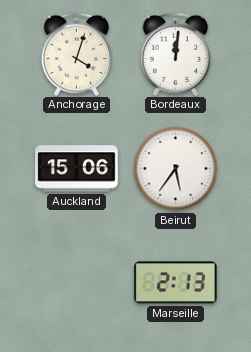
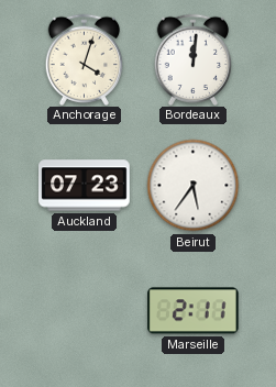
Auckland: 15:06 -> 07:23
Marseille: 2:13 -> 2:11
